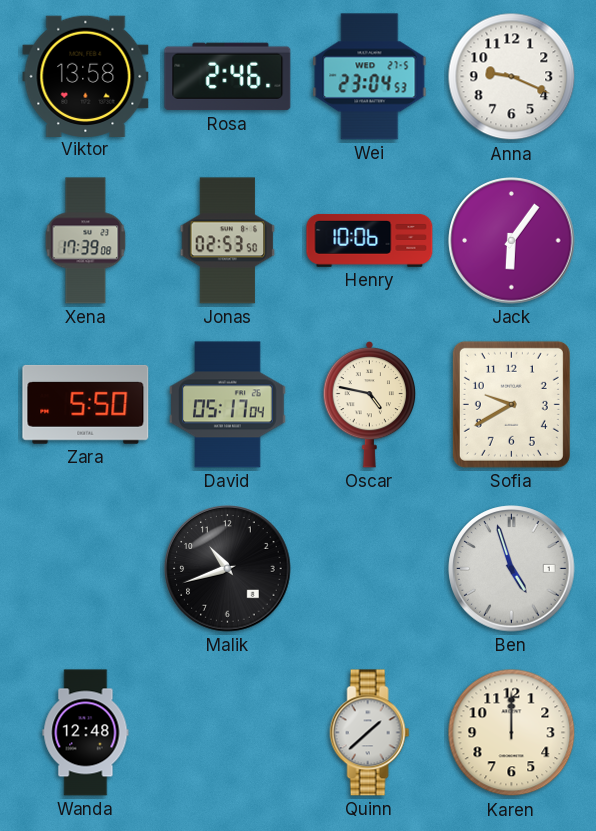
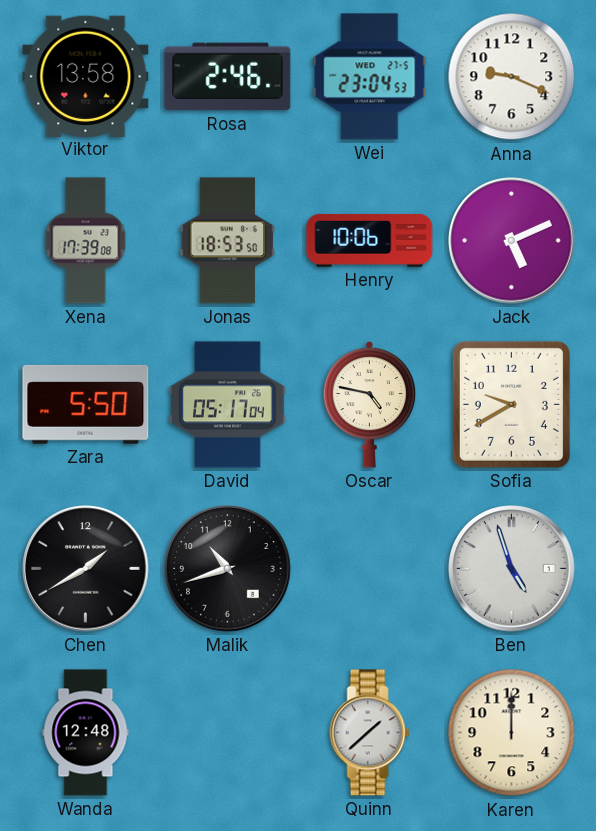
Jonas: 02:53 -> 18:53
Jack: 6:06 -> 5:11
Chen: none -> 1:40
